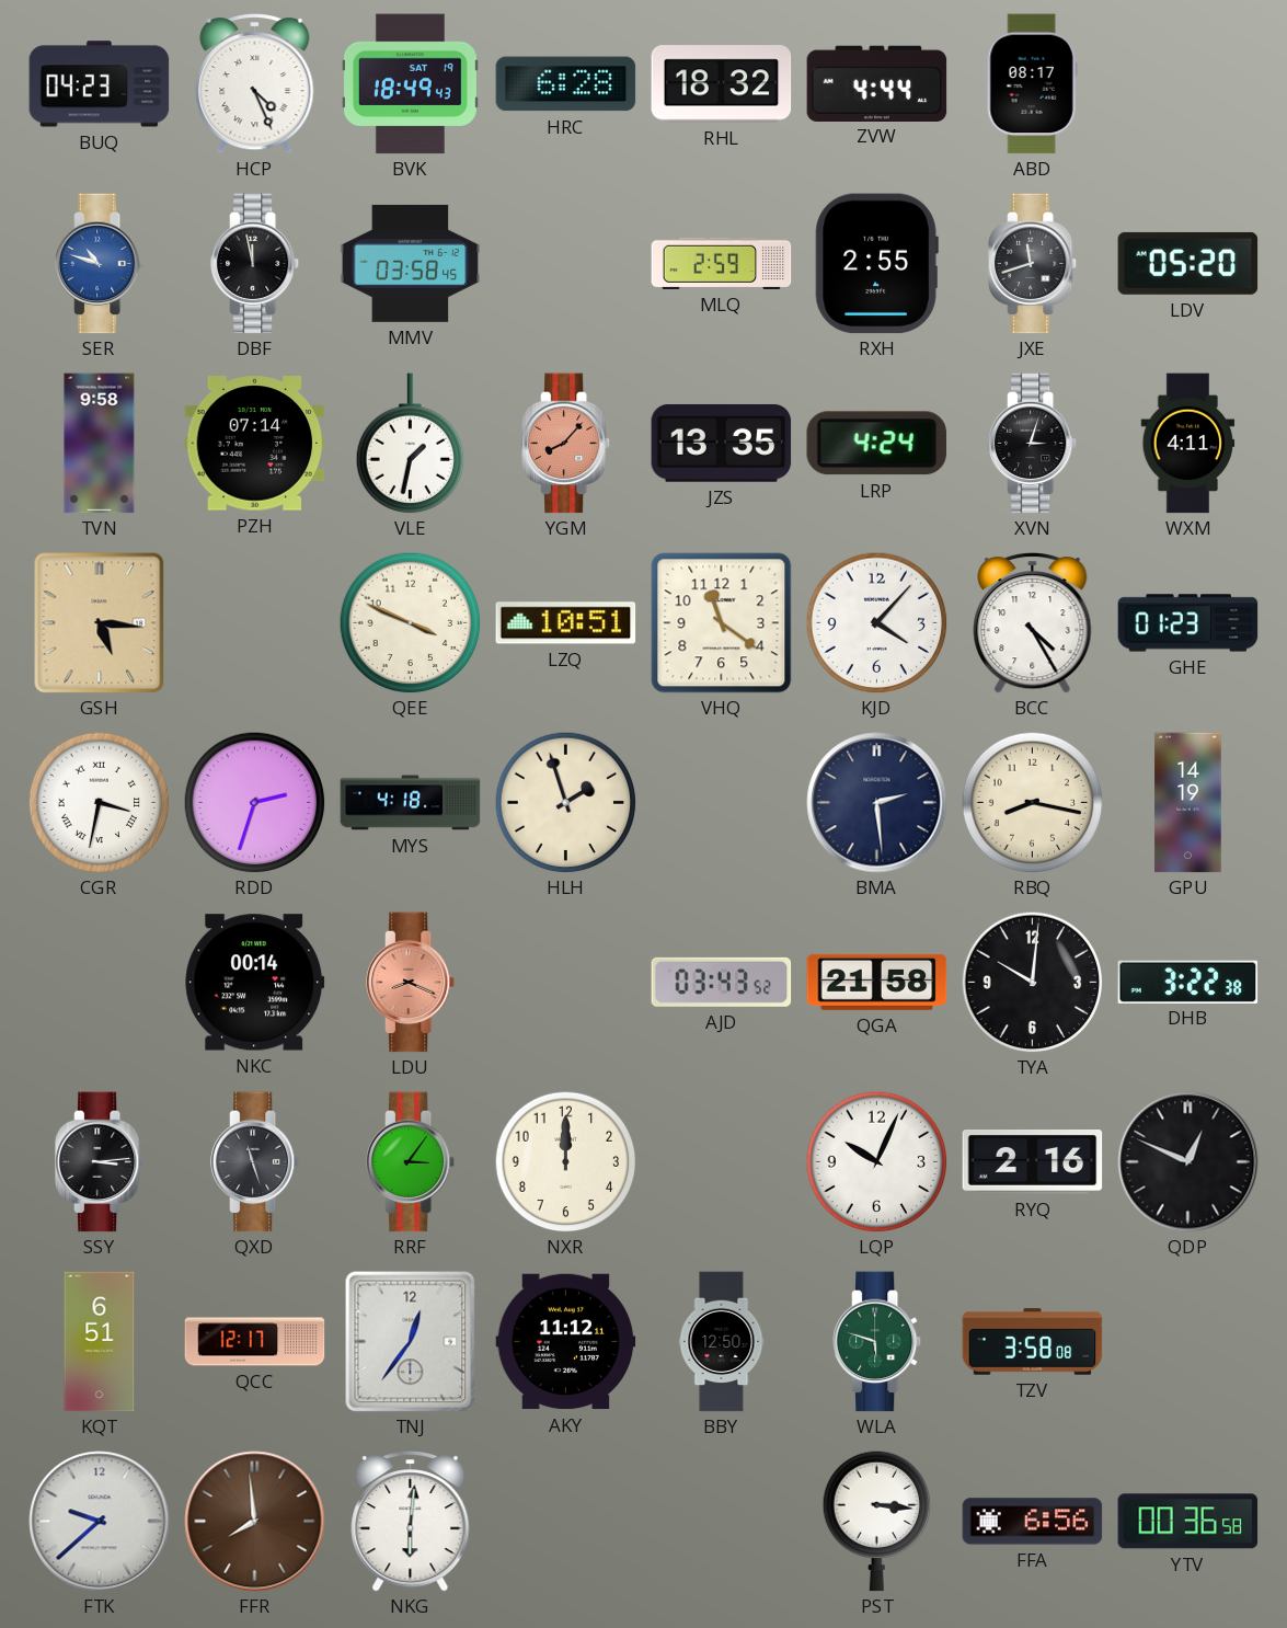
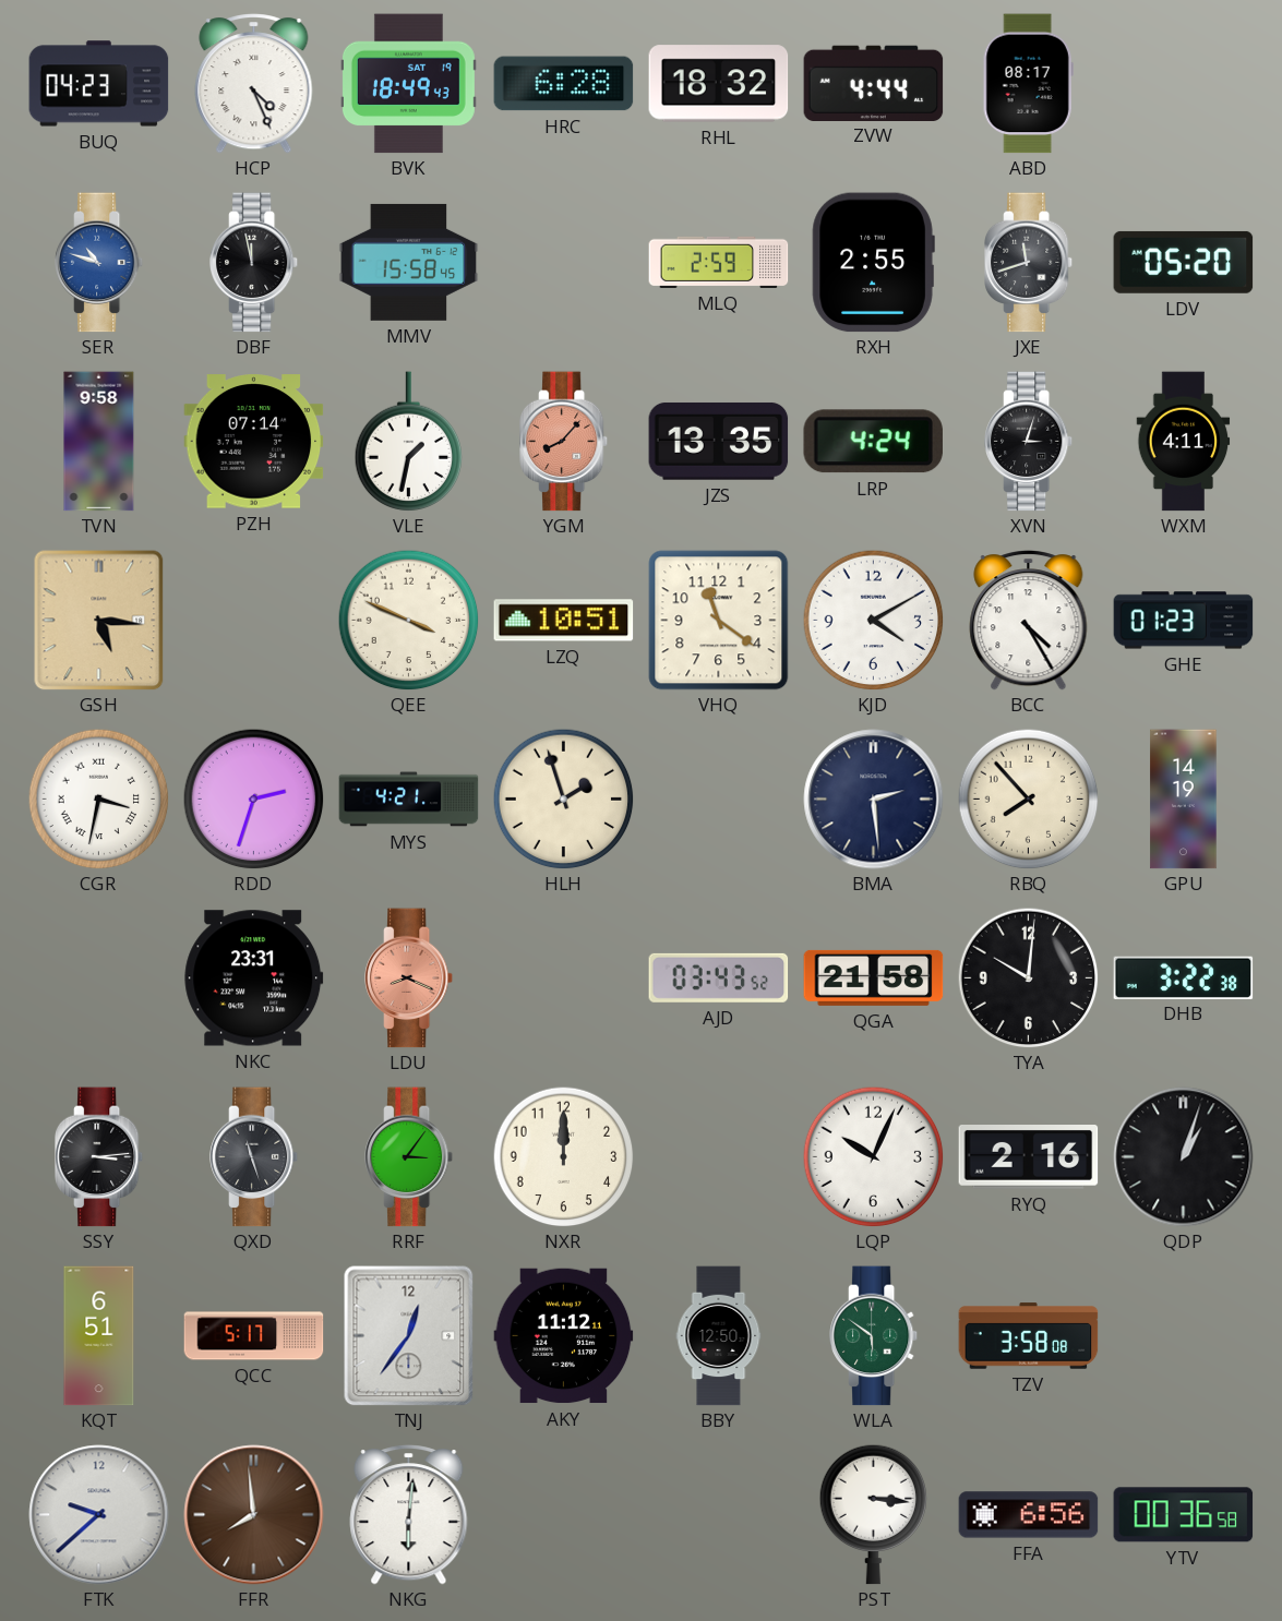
MMV: 03:58 -> 15:58
KJD: 4:07 -> 4:10
MYS: 4:18 -> 4:21
RBQ: 8:17 -> 7:53
NKC: 00:14 -> 23:31
QDP: 12:49 -> 1:03
QCC: 12:17 -> 5:17
WLA: 5:48 -> 5:51
